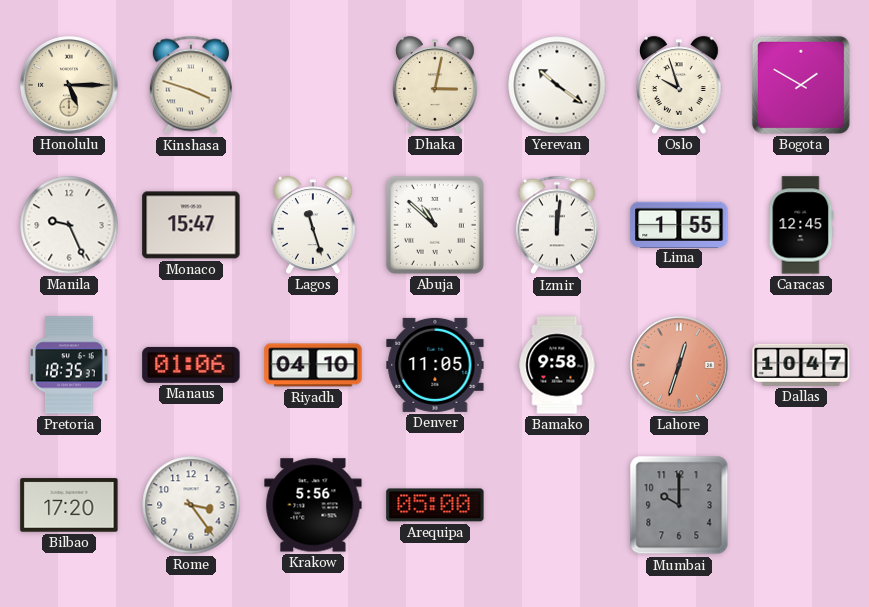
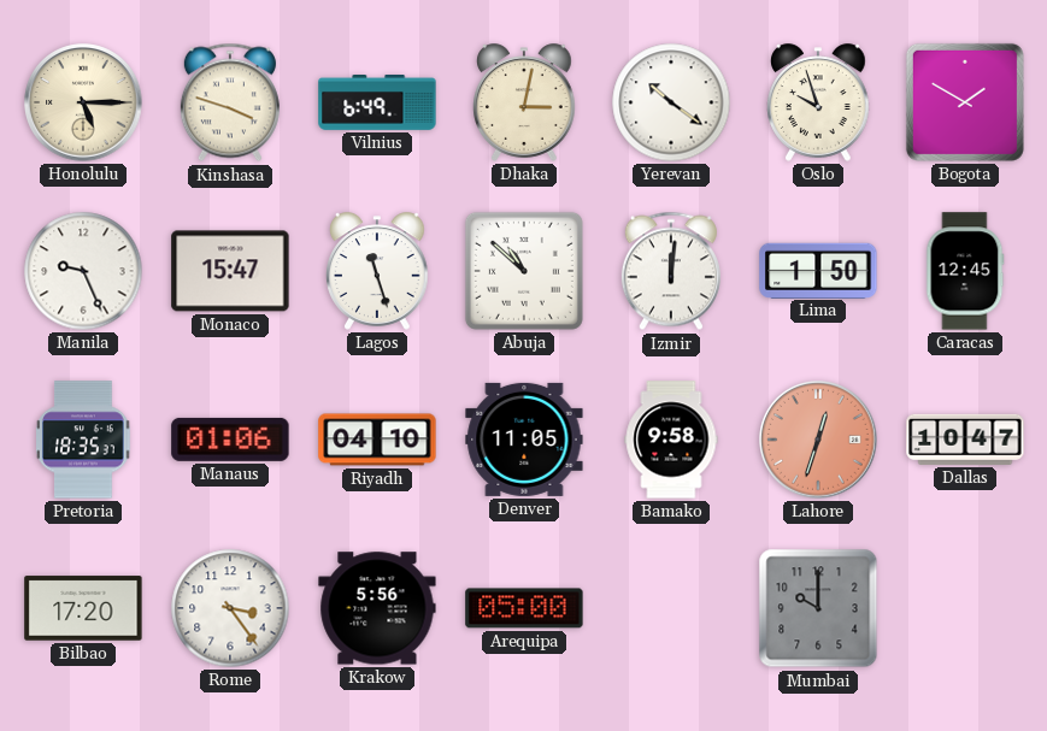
Vilnius: none -> 6:49
Lima: 1:55 -> 1:50
